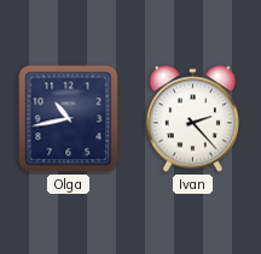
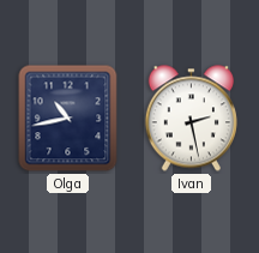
Ivan: 2:23 -> 2:28
